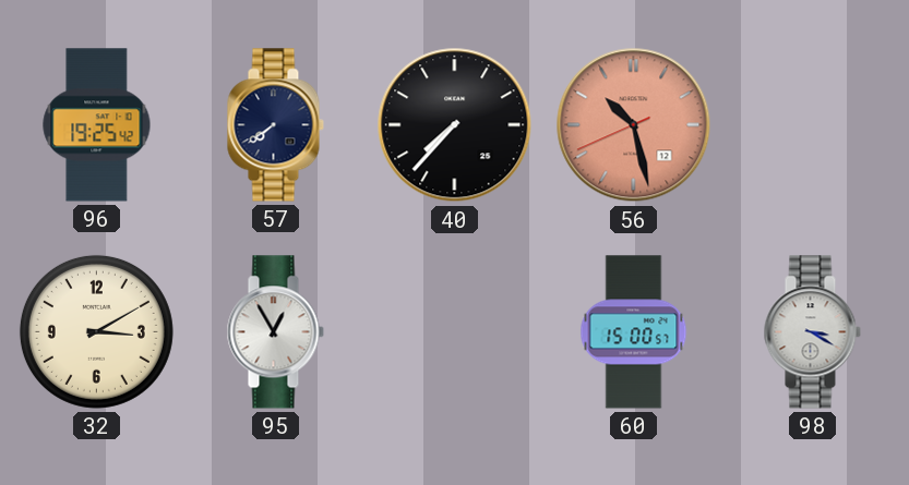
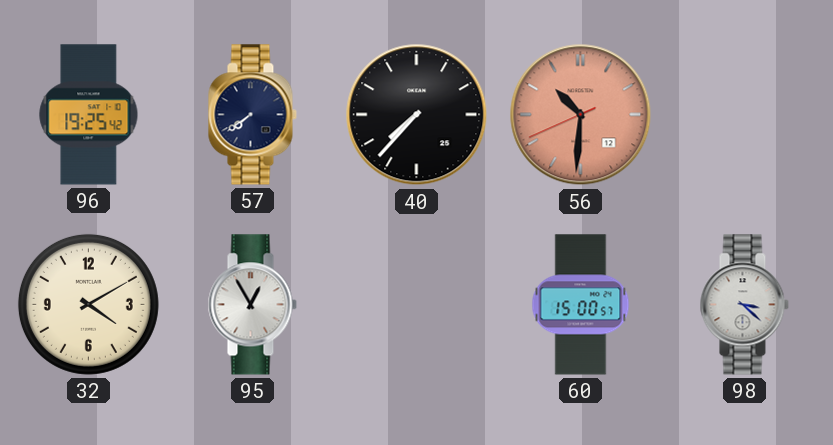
56: 10:27 -> 10:30
32: 3:10 -> 4:10
98: 3:20 -> 3:22
